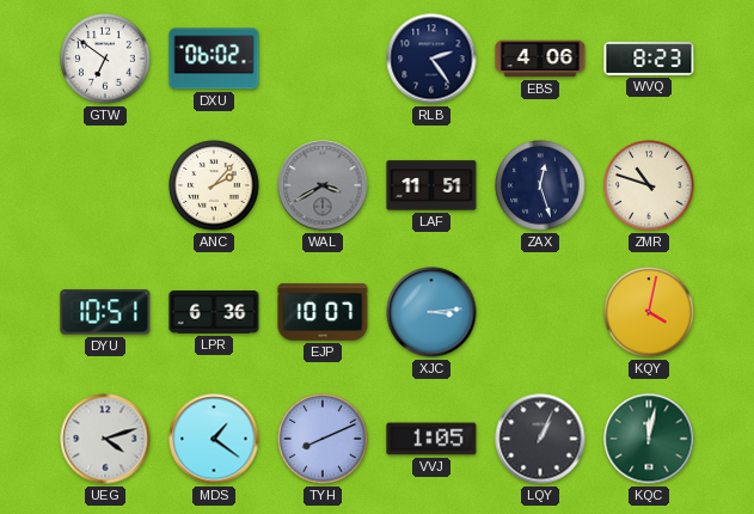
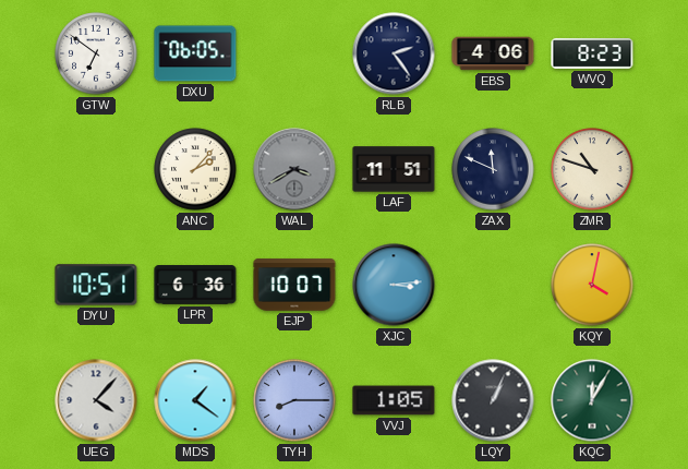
DXU: 06:02 -> 06:05
ZAX: 12:27 -> 11:49
UEG: 4:12 -> 4:07
TYH: 8:11 -> 8:15
KQC: 12:02 -> 12:05
